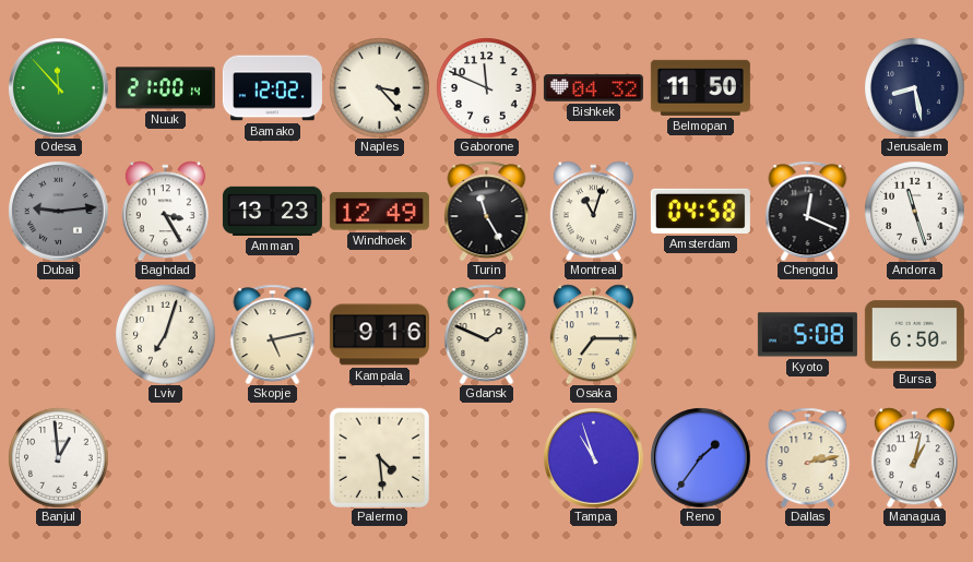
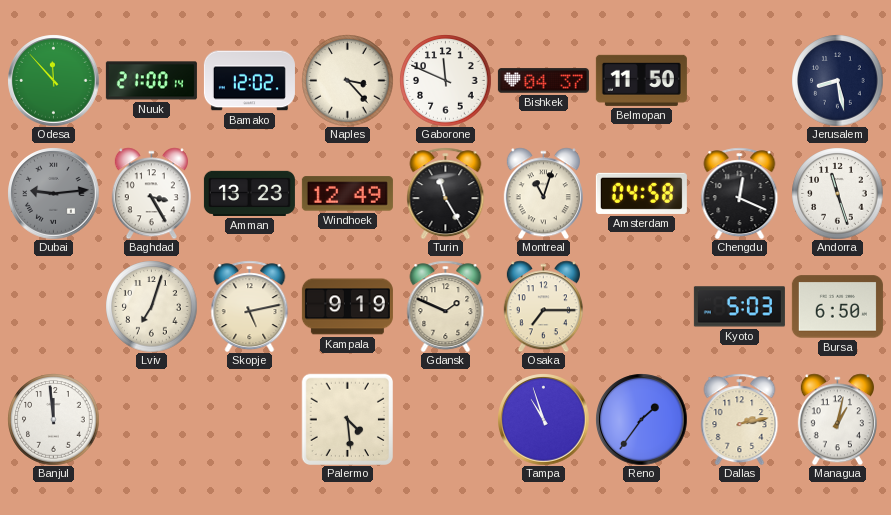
Bishkek: 04:32 -> 04:37
Kampala: 9:16 -> 9:19
Kyoto: 5:08 -> 5:03
Banjul: 12:59 -> 11:59
